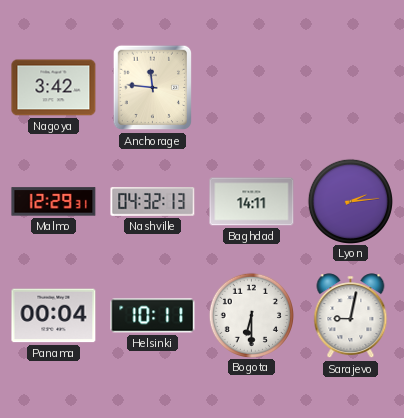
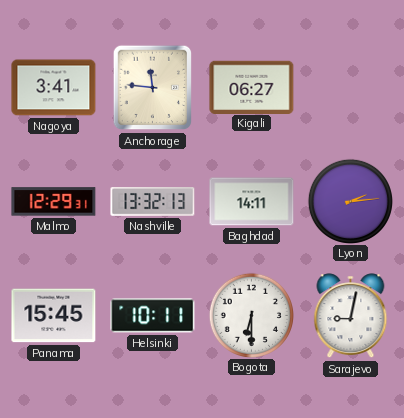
Nagoya: 3:42 -> 3:41
Kigali: none -> 06:27
Nashville: 04:32 -> 13:32
Panama: 00:04 -> 15:45
